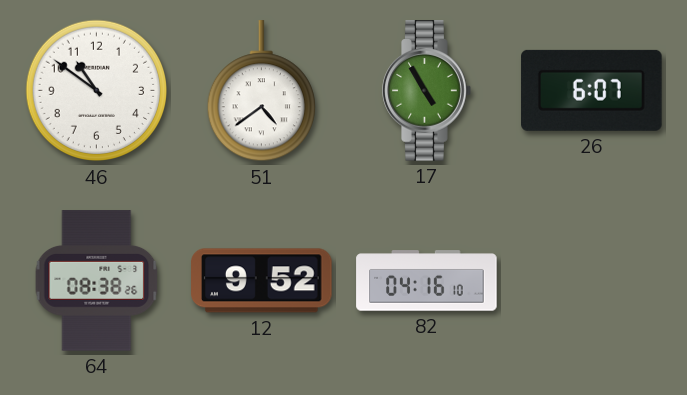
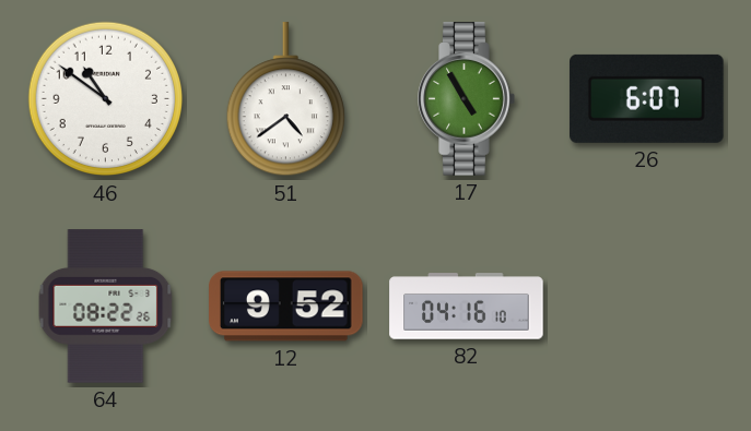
64: 08:38 -> 08:22
